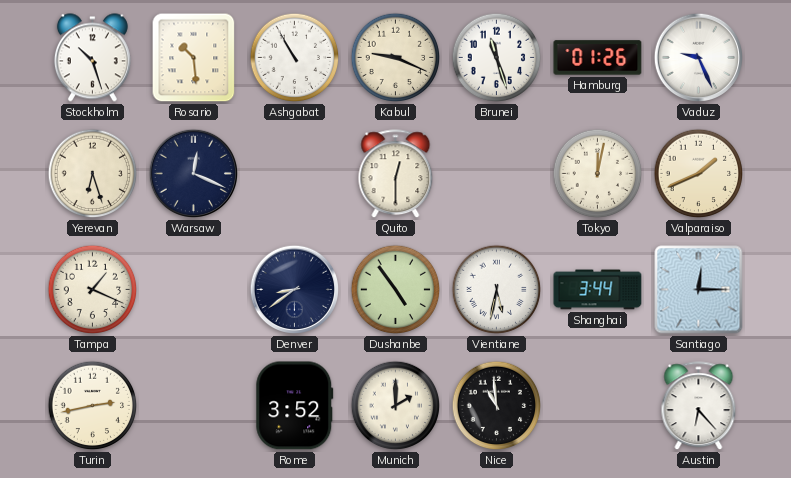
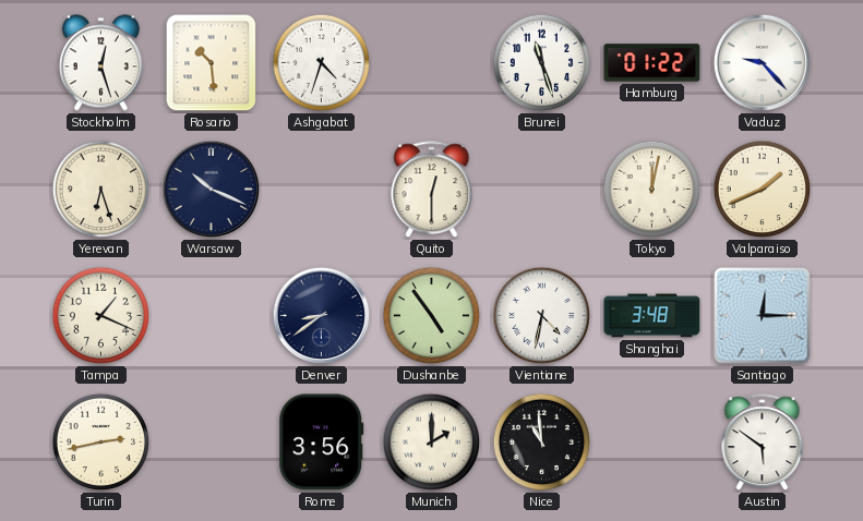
Stockholm: 10:27 -> 12:27
Ashgabat: 10:55 -> 4:33
Kabul: 9:19 -> none
Hamburg: 01:26 -> 01:22
Vaduz: 9:26 -> 9:23
Warsaw: 12:19 -> 10:19
Vientiane: 5:32 -> 4:32
Shanghai: 3:44 -> 3:48
Rome: 3:52 -> 3:56
Austin: 6:23 -> 5:51
